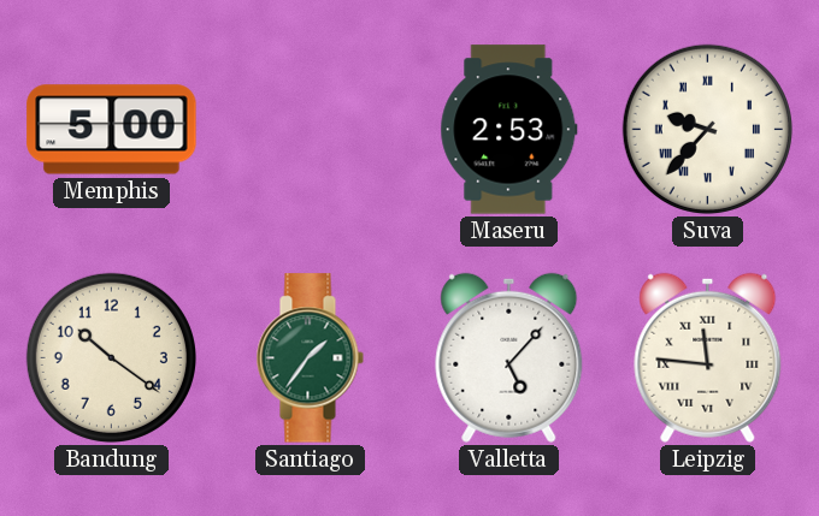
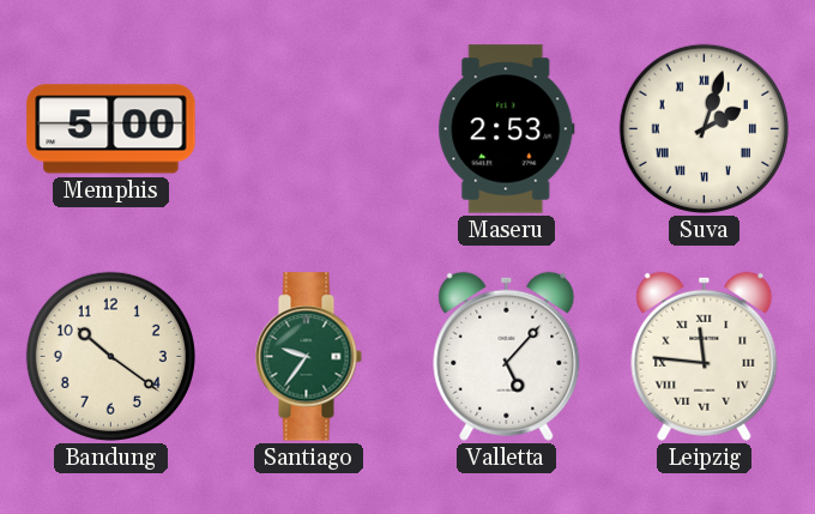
Suva: 9:37 -> 2:03
Santiago: 1:36 -> 9:36
